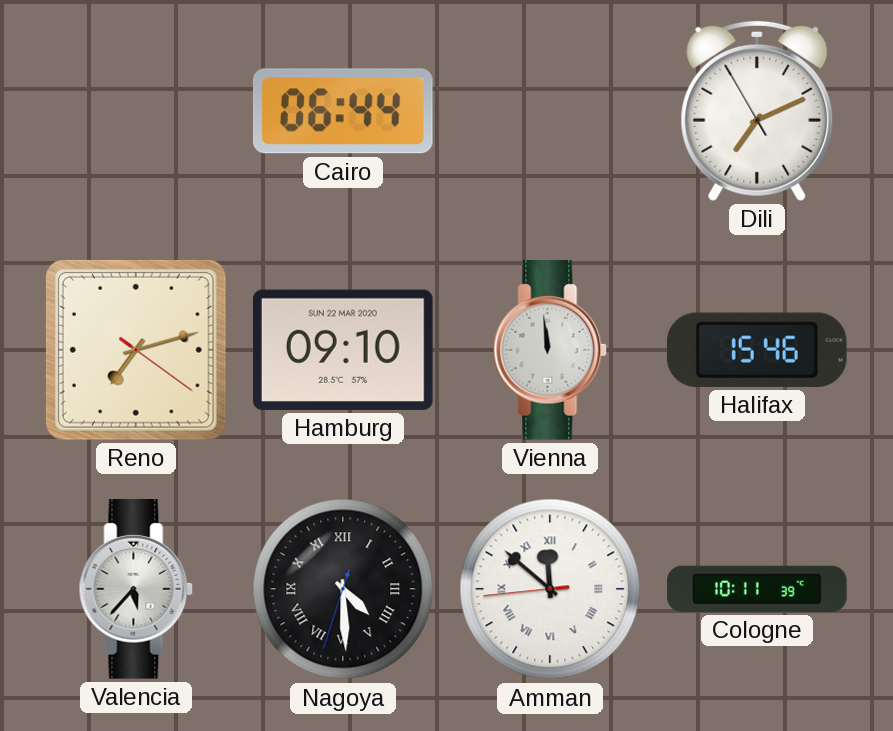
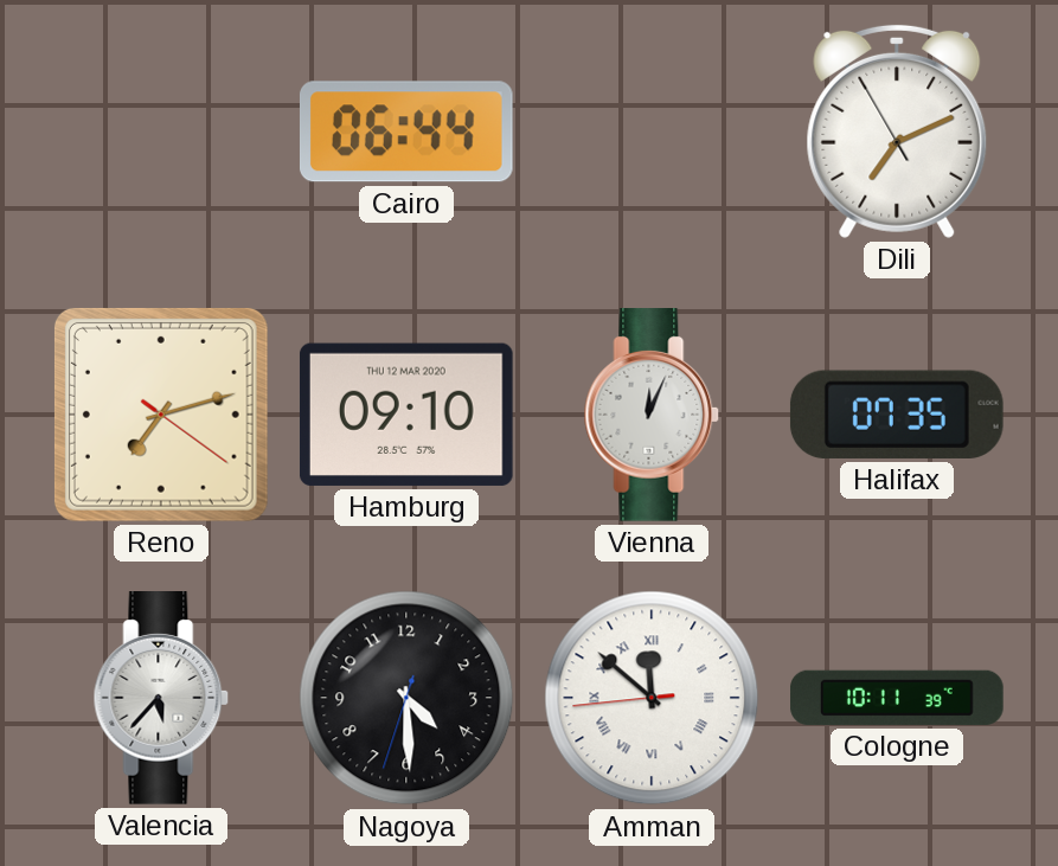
Hamburg date: SUN 22 MAR 2020 -> THU 12 MAR 2020
Vienna: 11:59 -> 12:04
Halifax: 15:46 -> 07:35
Nagoya numerals: Roman -> Arabic
